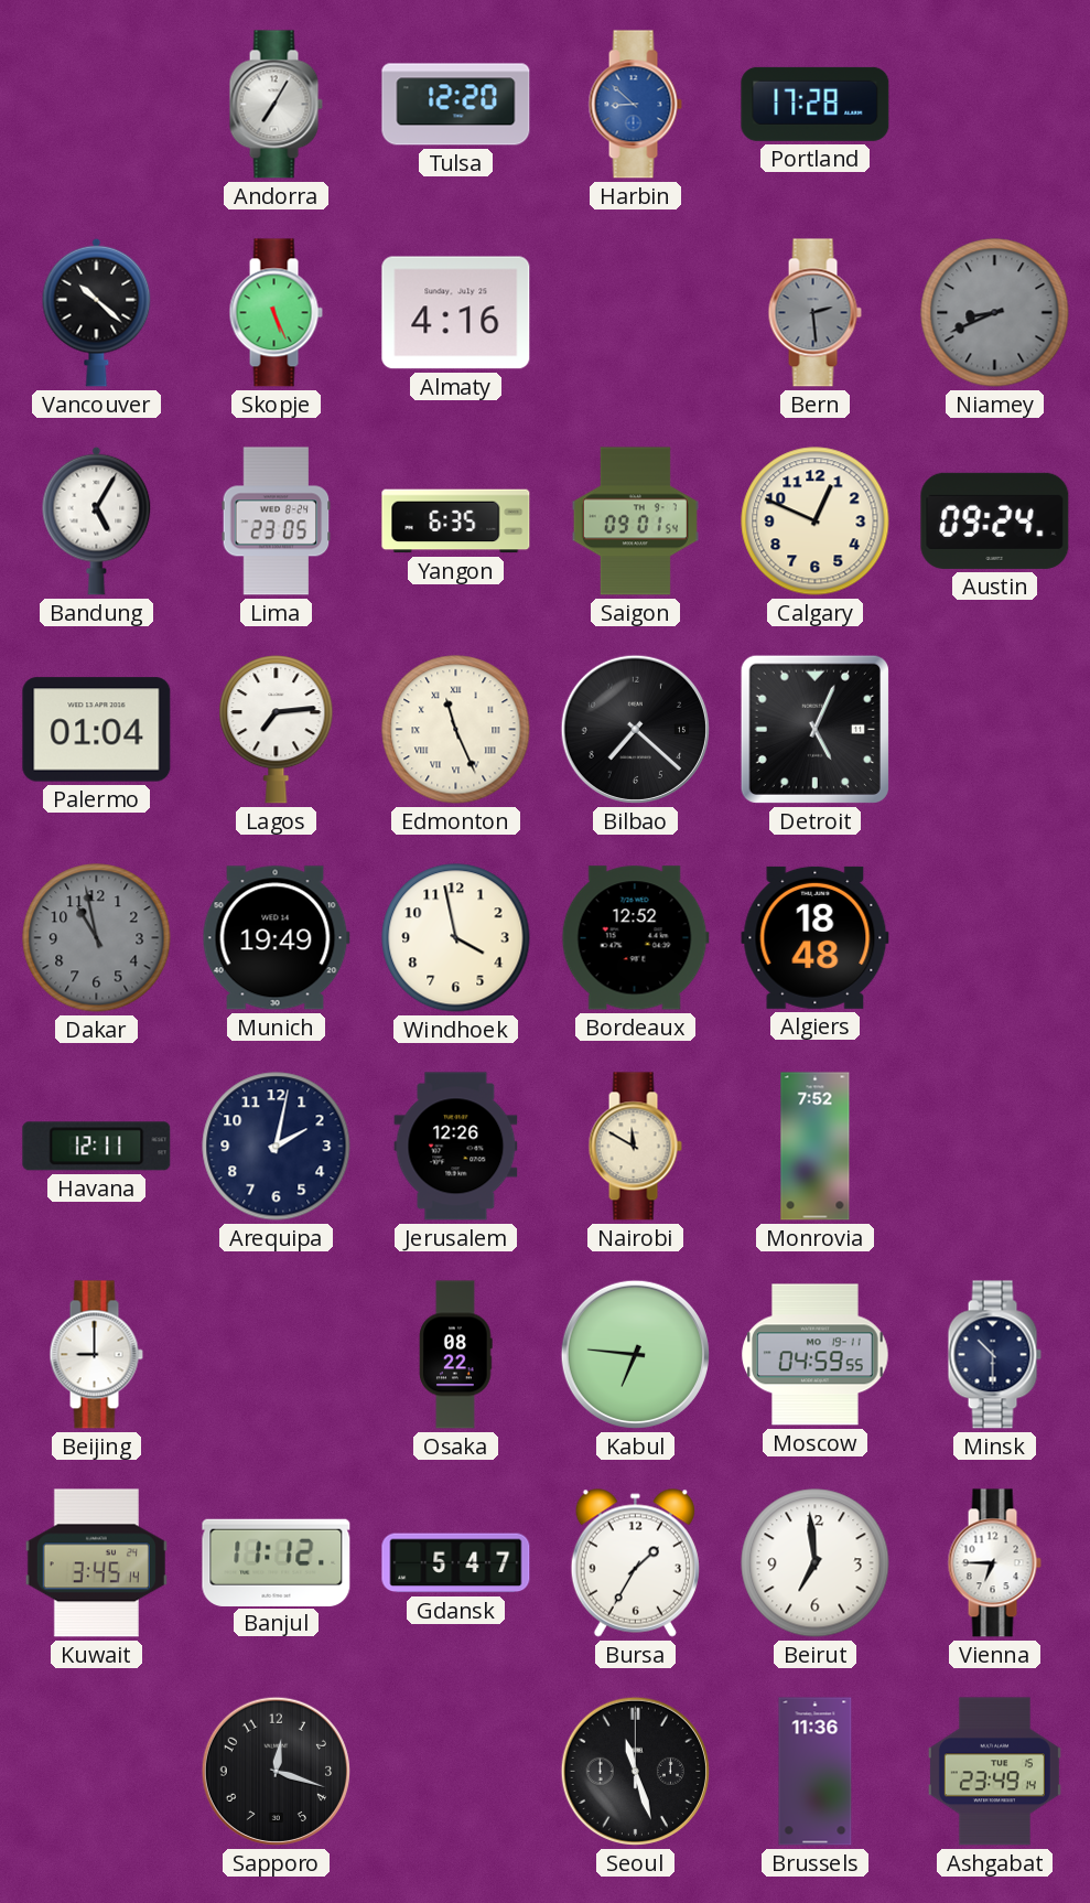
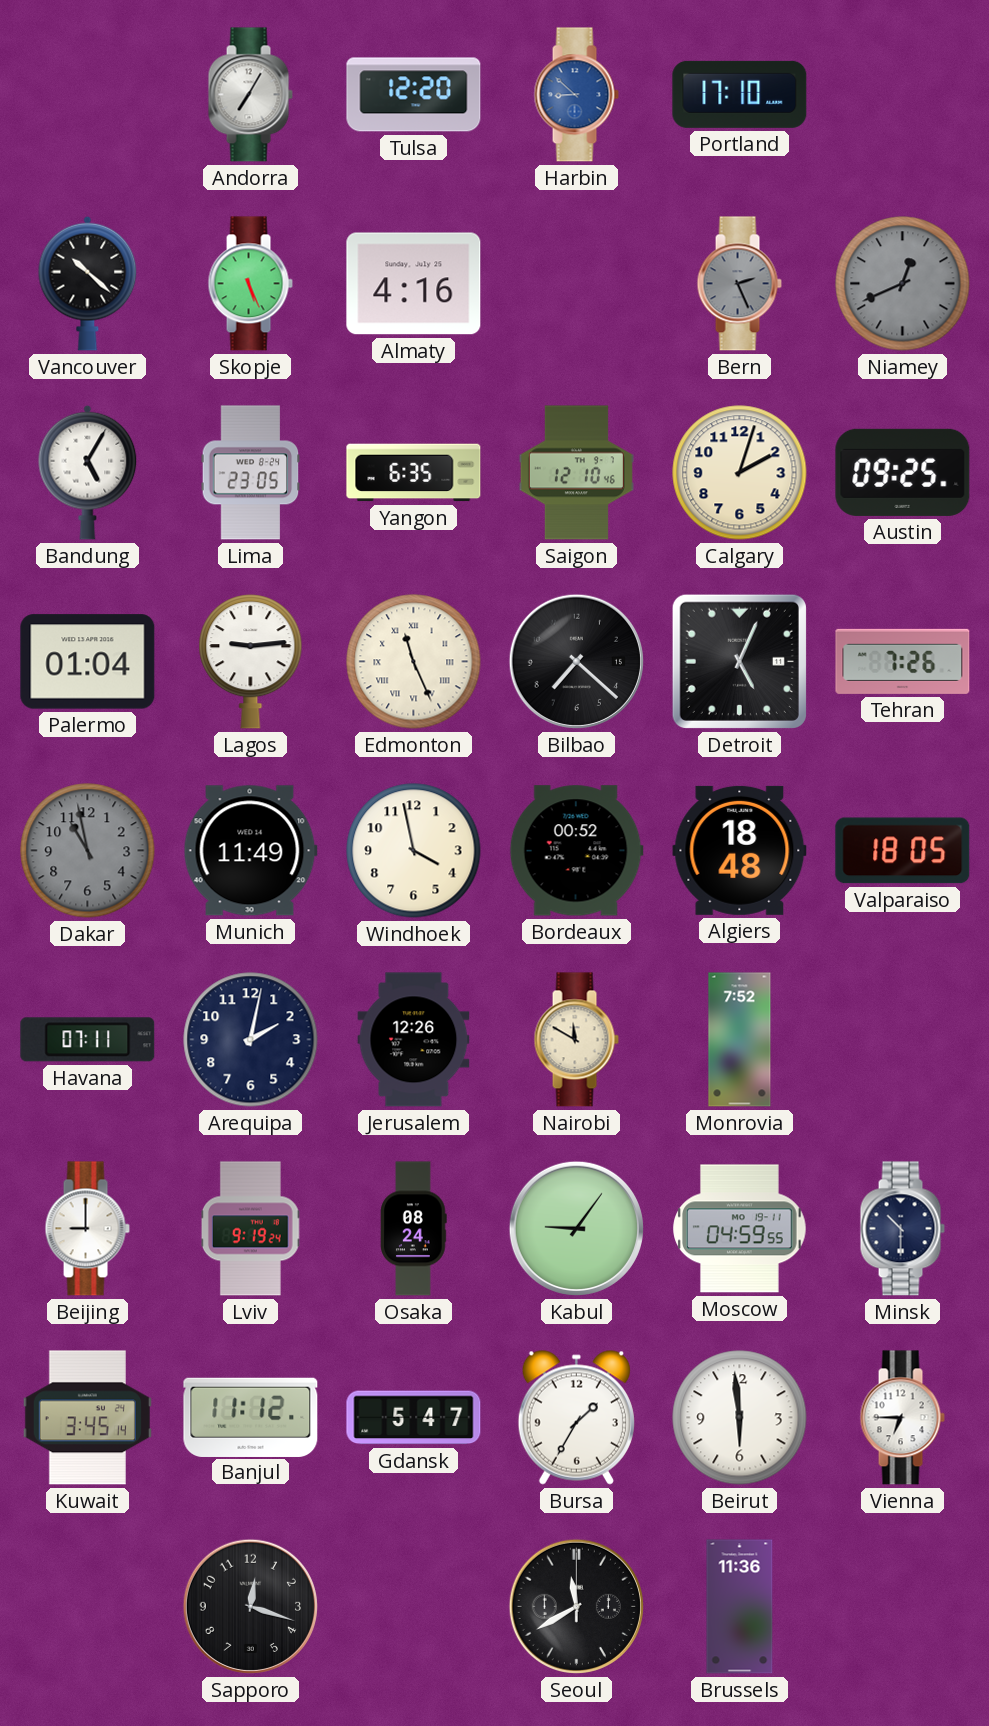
Portland: 17:28 -> 17:10
Bern: 2:29 -> 2:26
Niamey: 8:41 -> 12:41
Saigon: 09:01 -> 12:10
Calgary: 12:49 -> 2:03
Austin: 09:24 -> 09:25
Lagos: 7:14 -> 9:14
Tehran: none -> 7:26
Munich: 19:49 -> 11:49
Bordeaux: 12:52 -> 00:52
Valparaiso: none -> 18:05
Havana: 12:11 -> 07:11
Lviv: none -> 9:19
Osaka: 08:22 -> 08:24
Kabul: 6:46 -> 9:06
Beirut: 6:59 -> 5:59
Seoul: 11:27 -> 11:40
Ashgabat: 23:49 -> none
